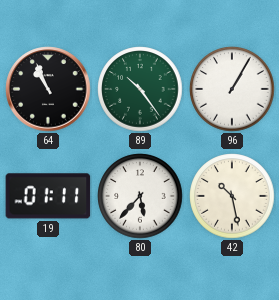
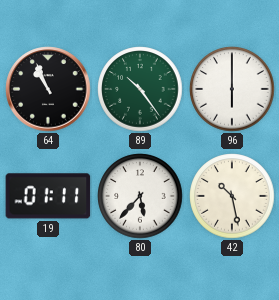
96: 1:05 -> 6:00
